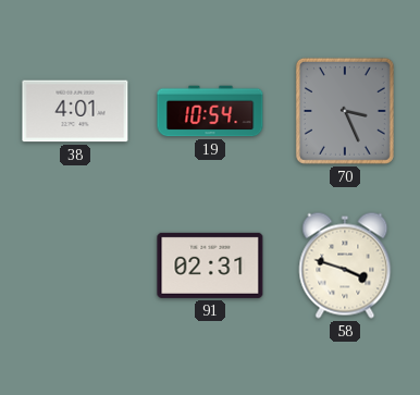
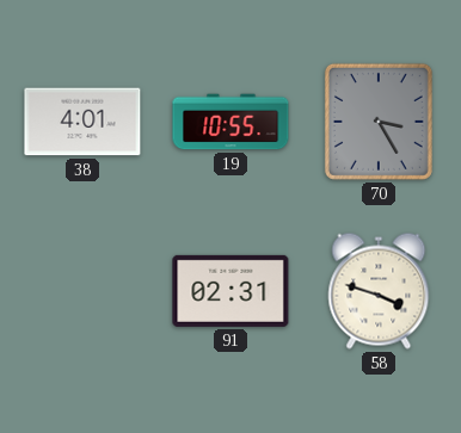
19: 10:54 -> 10:55
70: 3:26 -> 3:25
